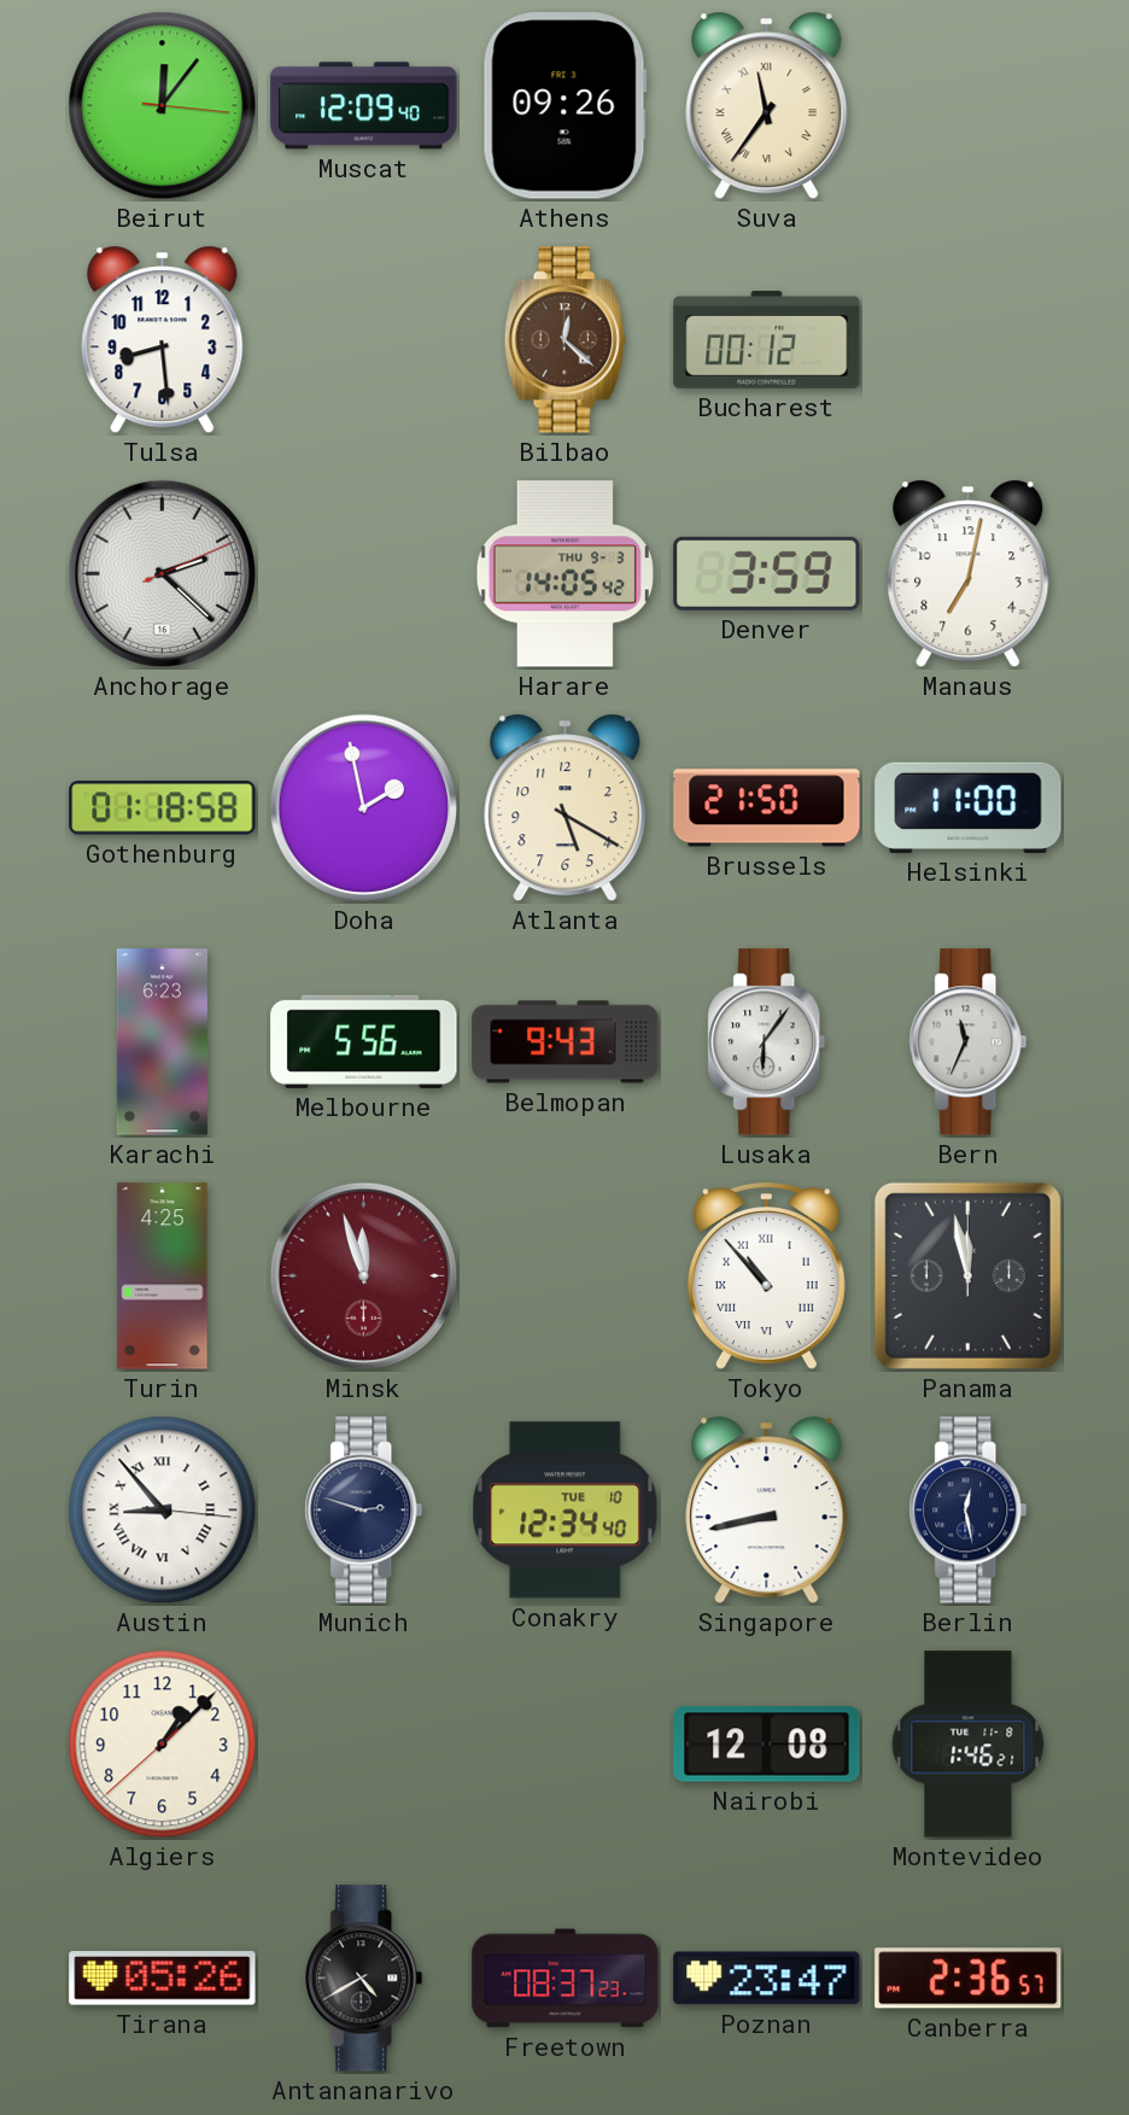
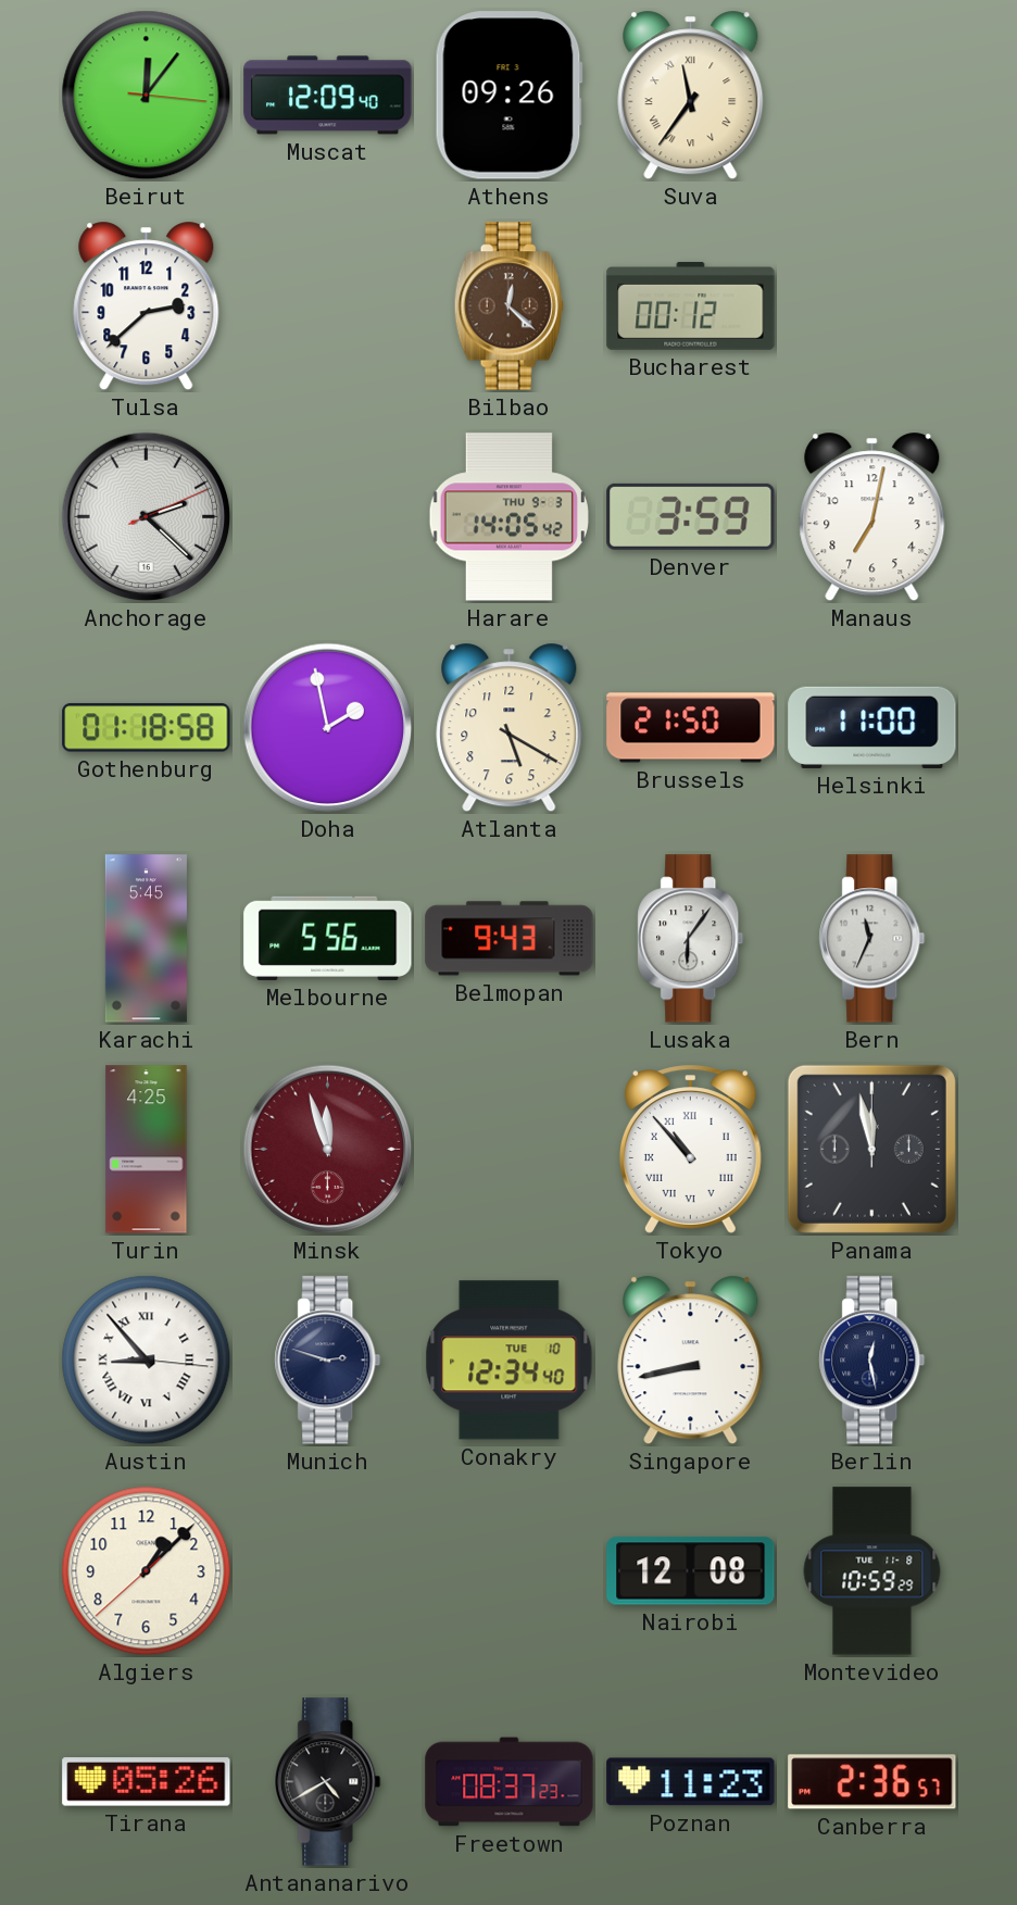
Tulsa: 8:29 -> 2:38
Karachi: 6:23 -> 5:45
Montevideo: 1:46 -> 10:59
Poznan: 23:47 -> 11:23
